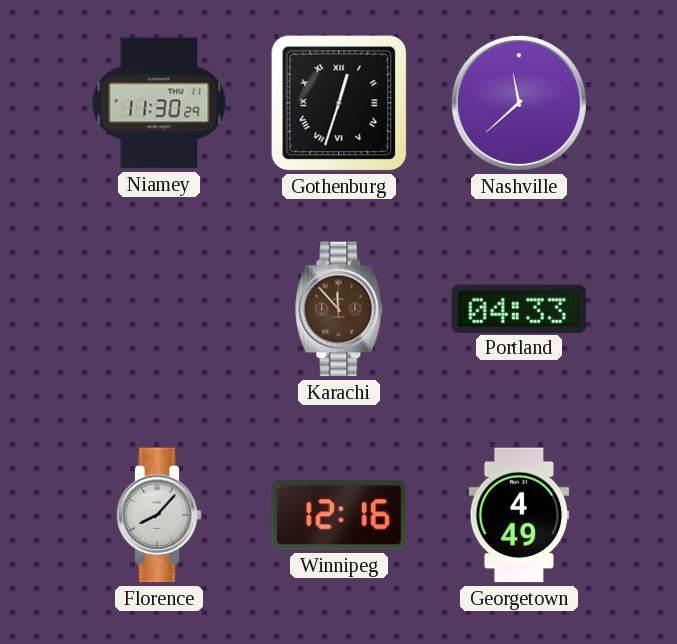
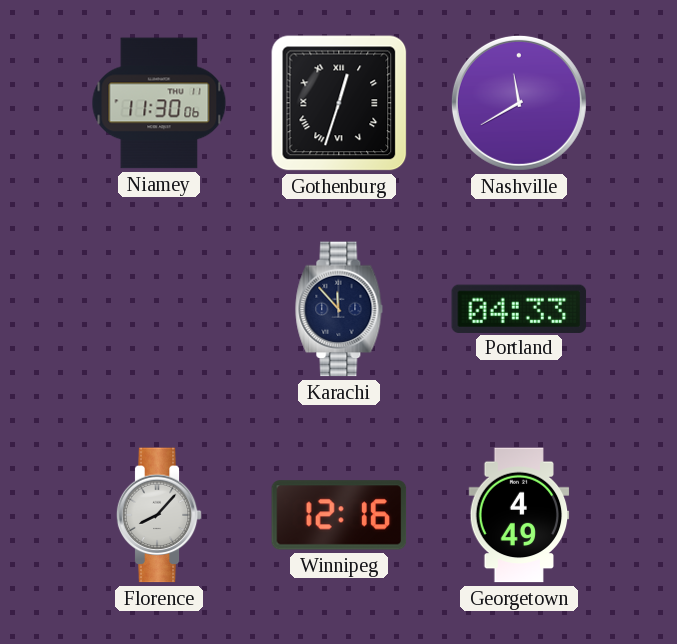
Niamey: 11:30:29 -> 11:30:06
Nashville: 11:38 -> 11:40
Karachi dial: brown -> navy
